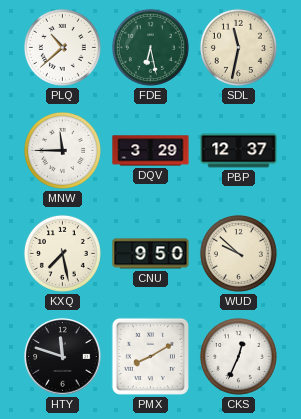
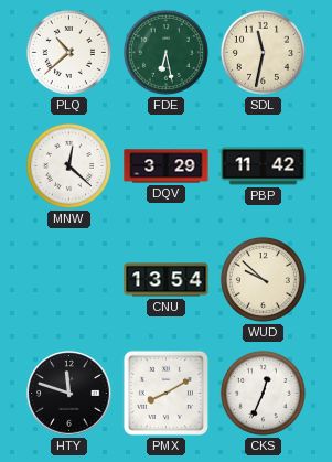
MNW: 11:45 -> 12:22
PBP: 12:37 -> 11:42
KXQ: 7:28 -> none
CNU: 9:50 -> 13:54
